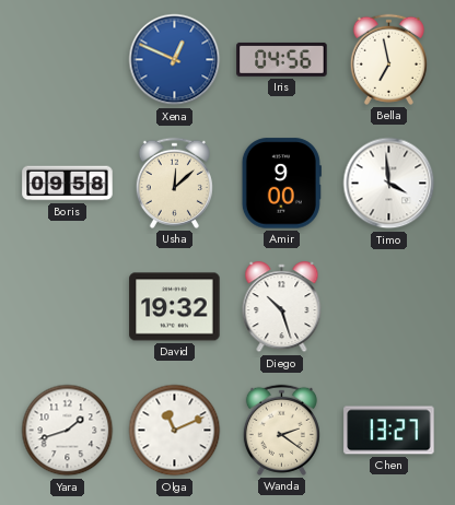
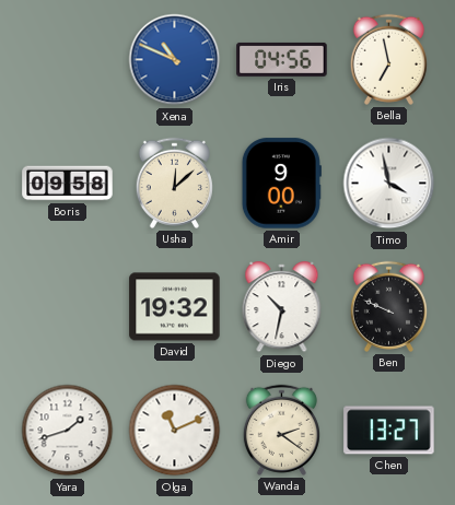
Xena: 12:49 -> 10:49
Timo: 3:59 -> 3:58
Diego: 10:27 -> 10:32
Ben: none -> 9:49
